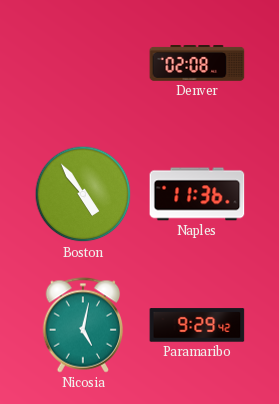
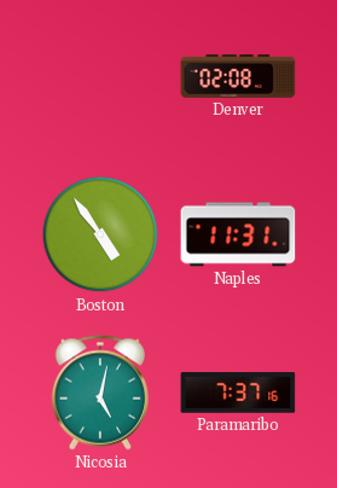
Naples: 11:36 -> 11:31
Paramaribo: 9:29 -> 7:37
